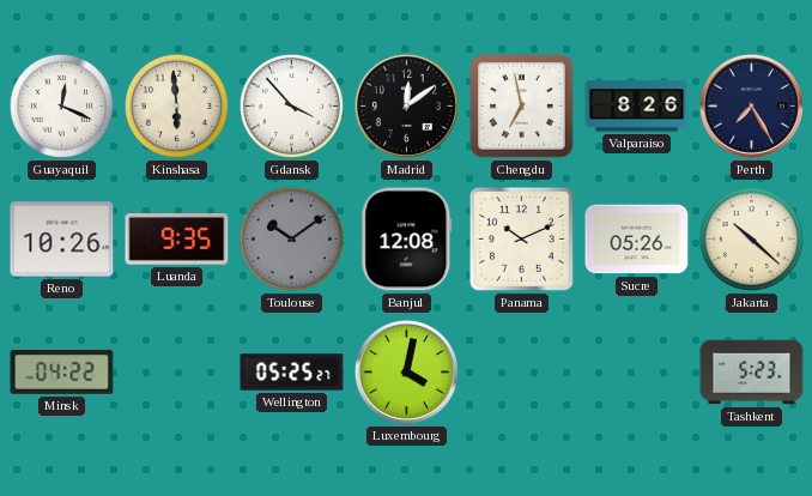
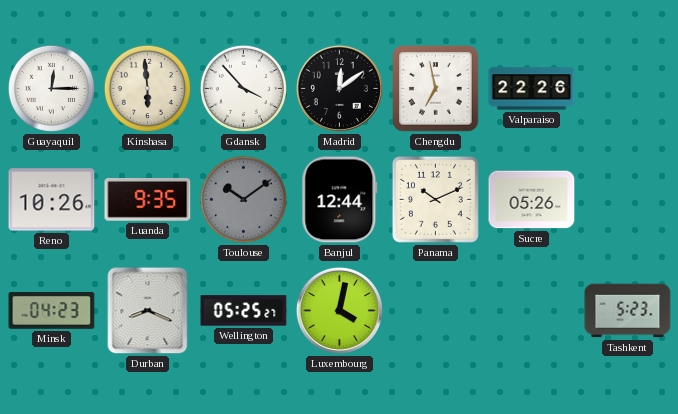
Guayaquil: 12:19 -> 12:15
Valparaiso: 8:26 -> 22:26
Perth: 7:25 -> none
Banjul: 12:08 -> 12:44
Jakarta: 10:22 -> none
Minsk: 04:22 -> 04:23
Durban: none -> 8:19
